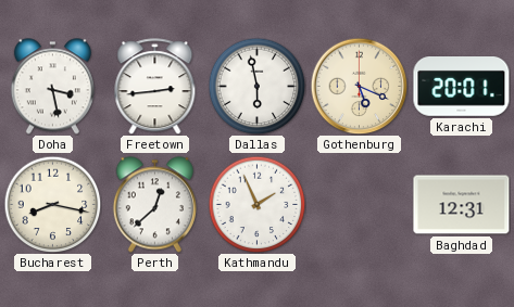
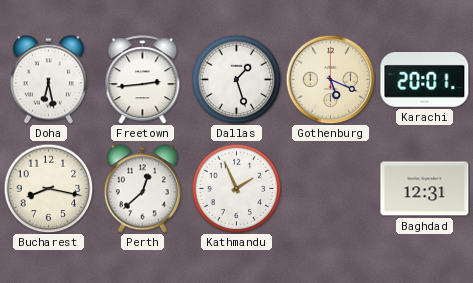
Doha: 3:28 -> 6:28
Dallas: 5:58 -> 1:27
